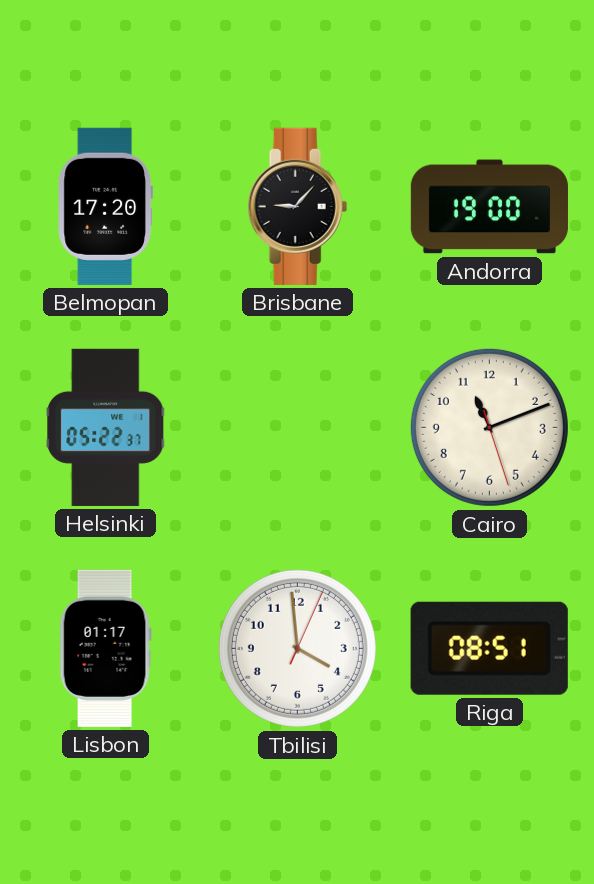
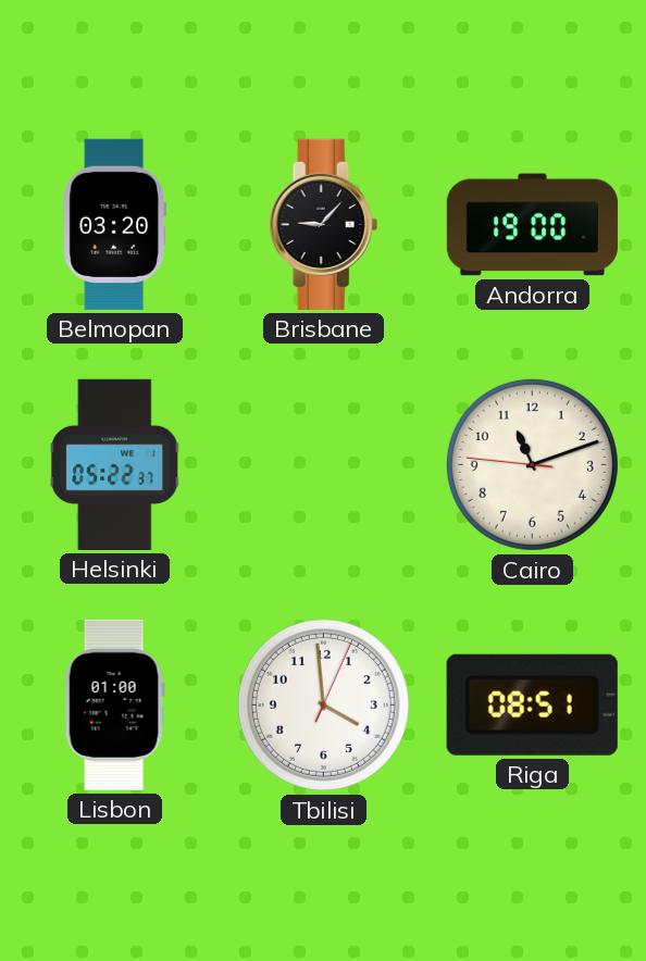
Belmopan: 17:20 -> 03:20
Cairo: 11:11:27 -> 11:11:46
Lisbon: 01:17 -> 01:00
